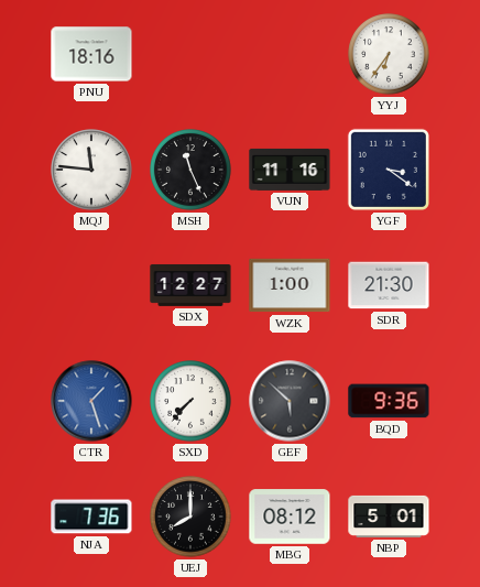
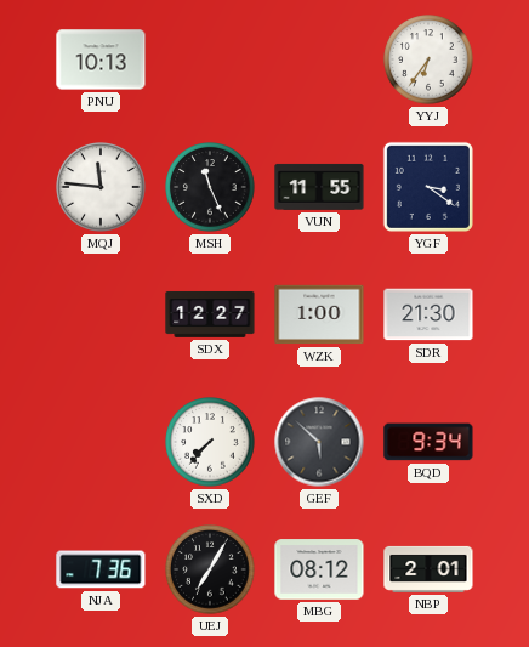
PNU: 18:16 -> 10:13
VUN: 11:16 -> 11:55
CTR: 1:27 -> none
BQD: 9:36 -> 9:34
UEJ: 8:00 -> 7:05
NBP: 5:01 -> 2:01
